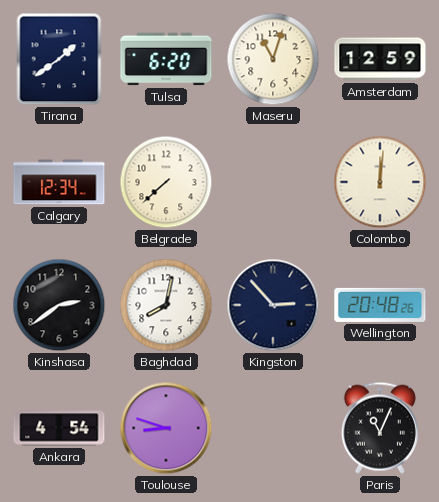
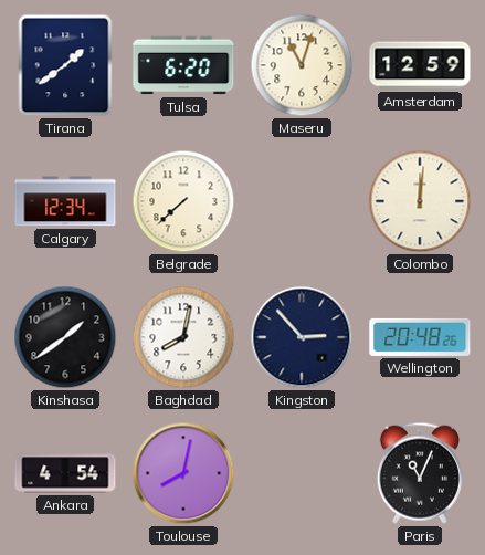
Kinshasa: 2:39 -> 1:39
Toulouse: 8:48 -> 8:02
